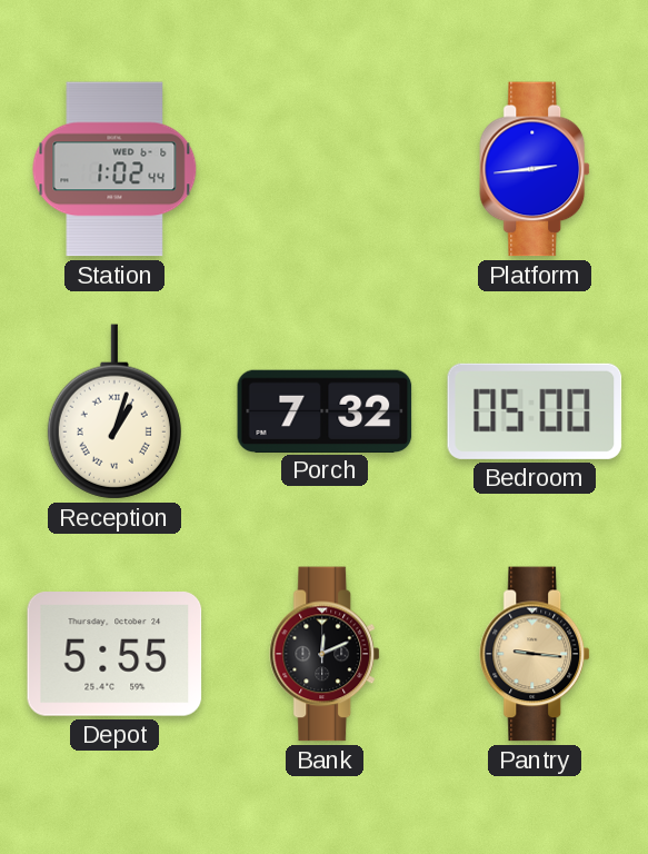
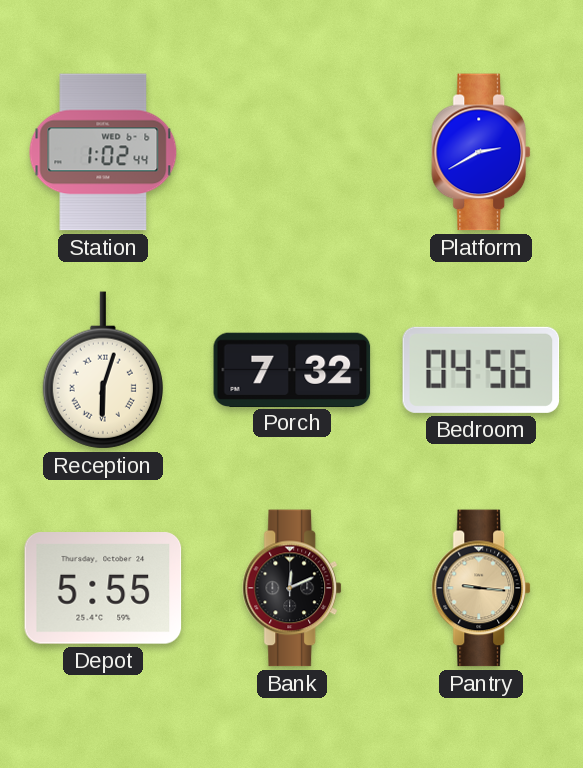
Platform: 2:44 -> 2:40
Reception: 1:03 -> 6:03
Bedroom: 05:00 -> 04:56
